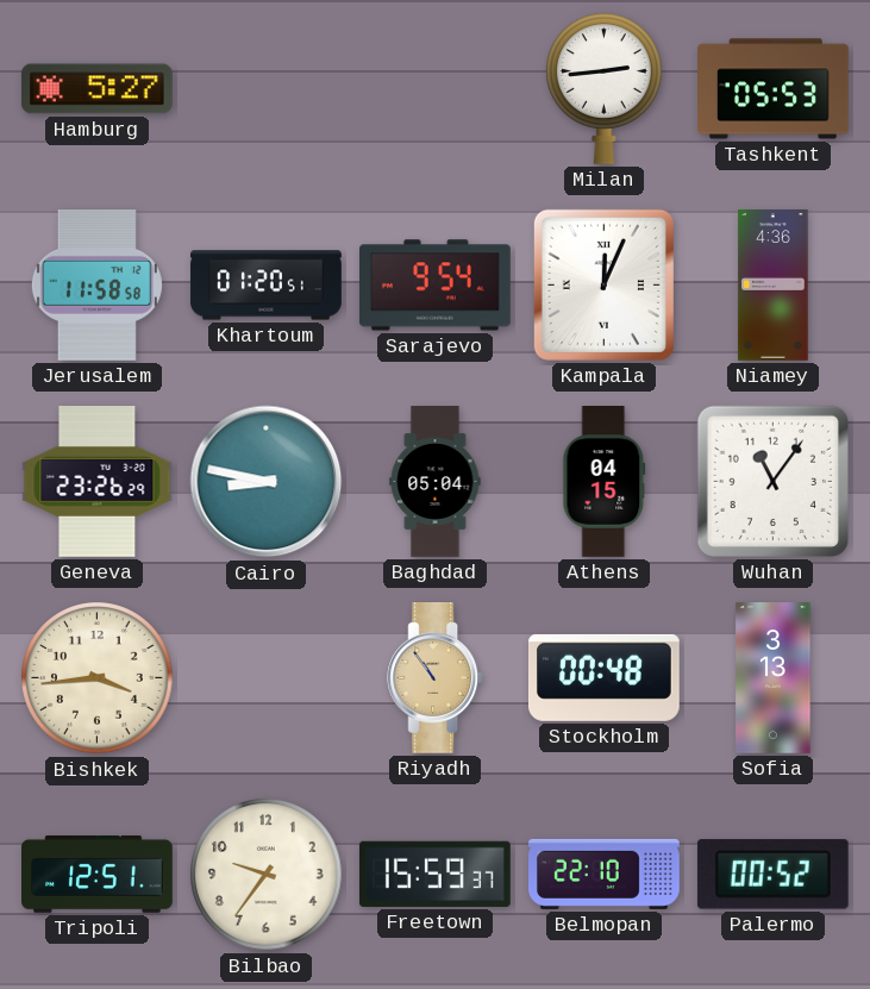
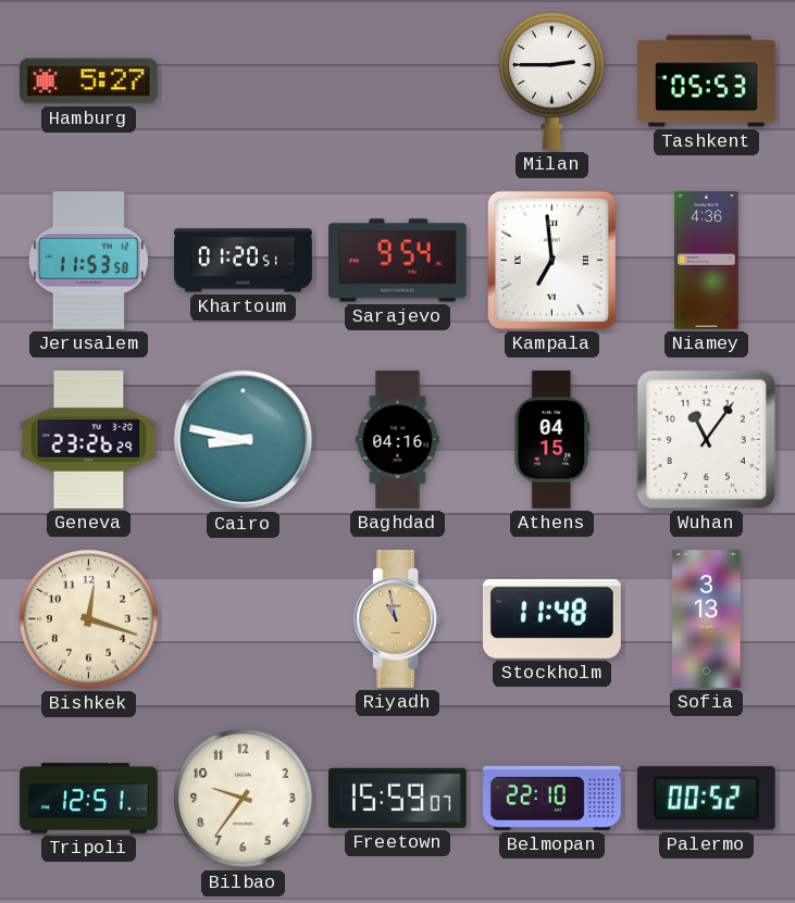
Milan: 2:44 -> 2:45
Jerusalem: 11:58 -> 11:53
Kampala: 12:04 -> 6:59
Baghdad: 05:04 -> 04:16
Bishkek: 3:44 -> 12:18
Riyadh: 10:54 -> 10:58
Stockholm: 00:48 -> 11:48
Freetown: 15:59:37 -> 15:59:07
